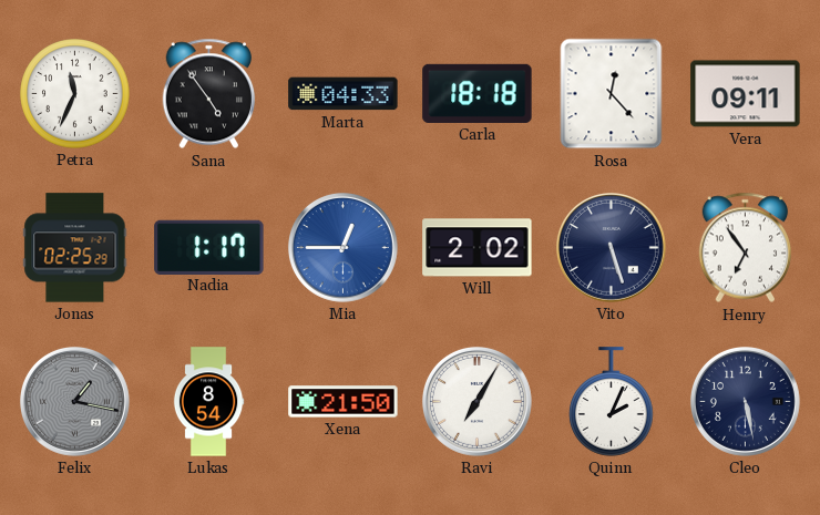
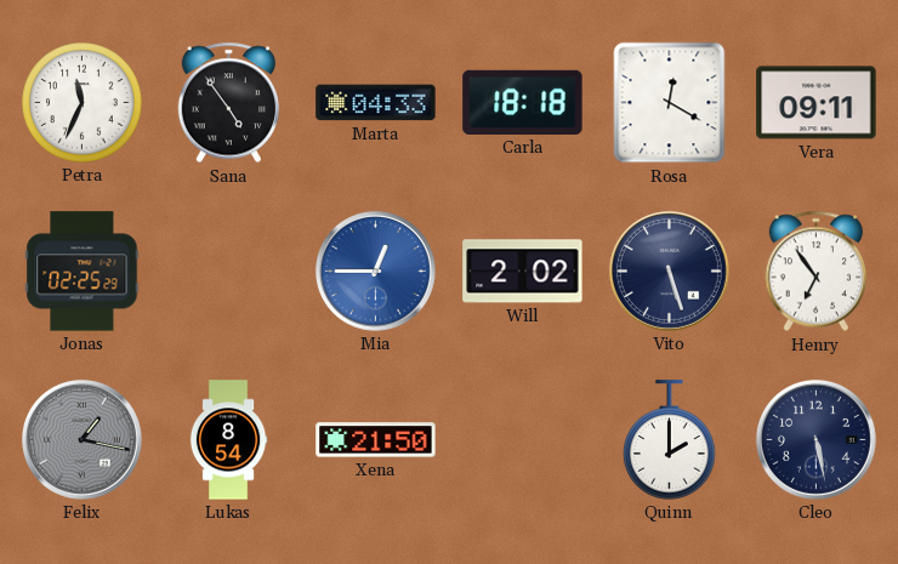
Rosa: 12:23 -> 12:20
Nadia: 1:17 -> none
Ravi: 7:05 -> none
Quinn: 2:04 -> 2:00
